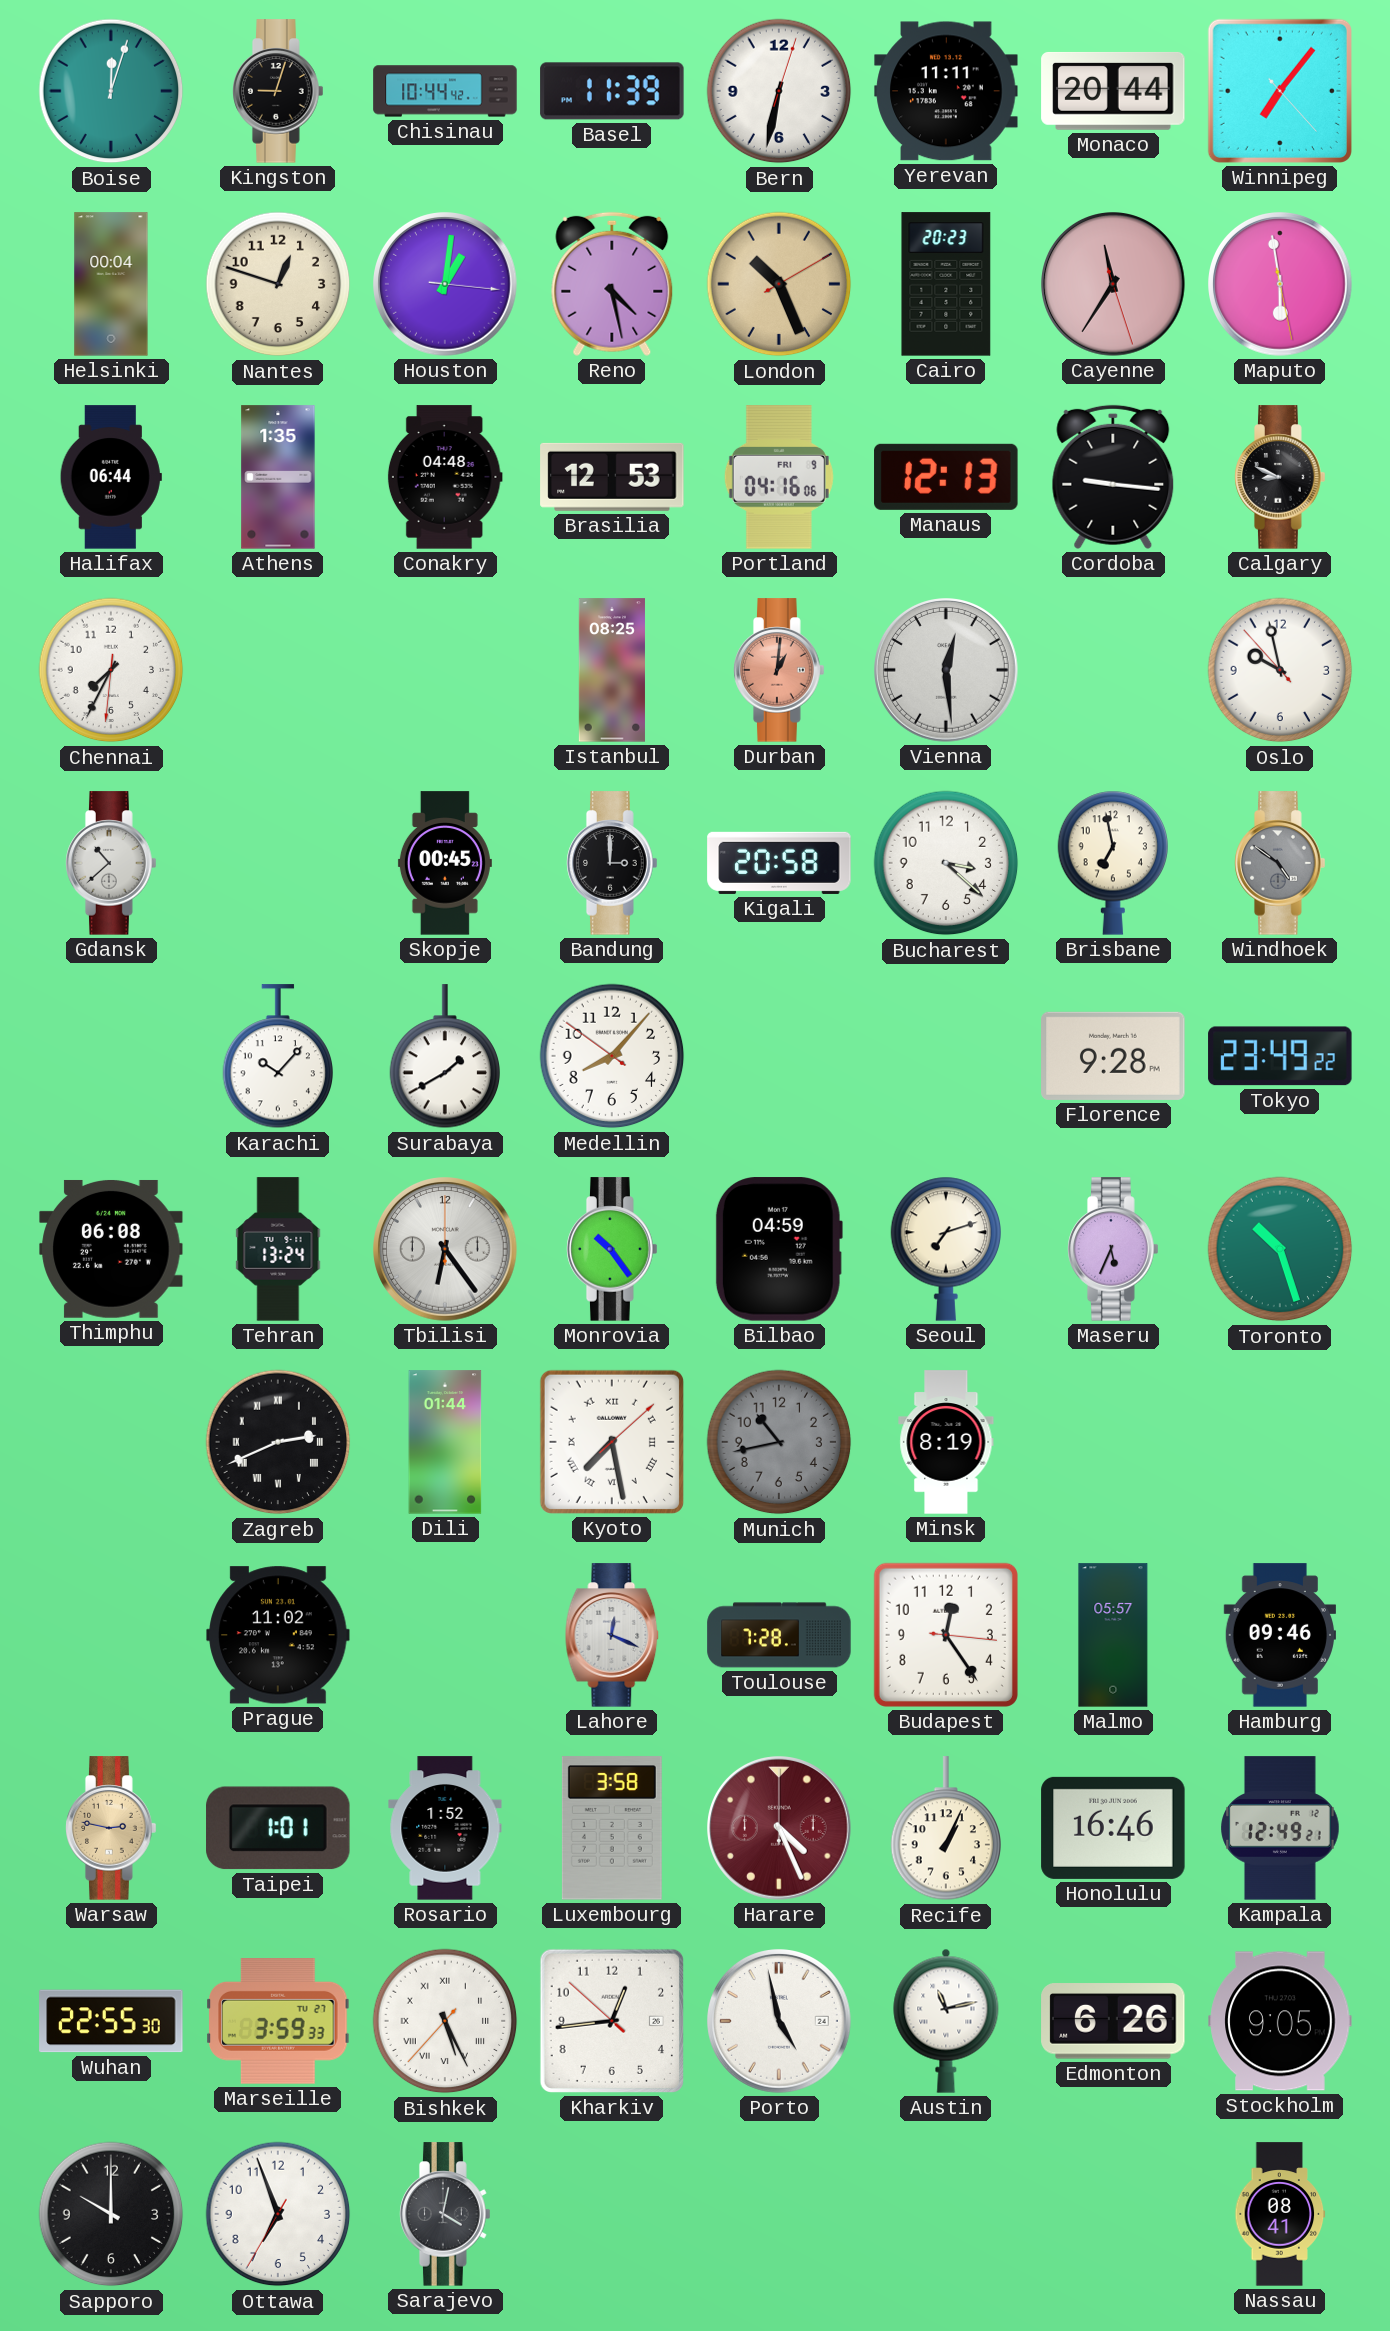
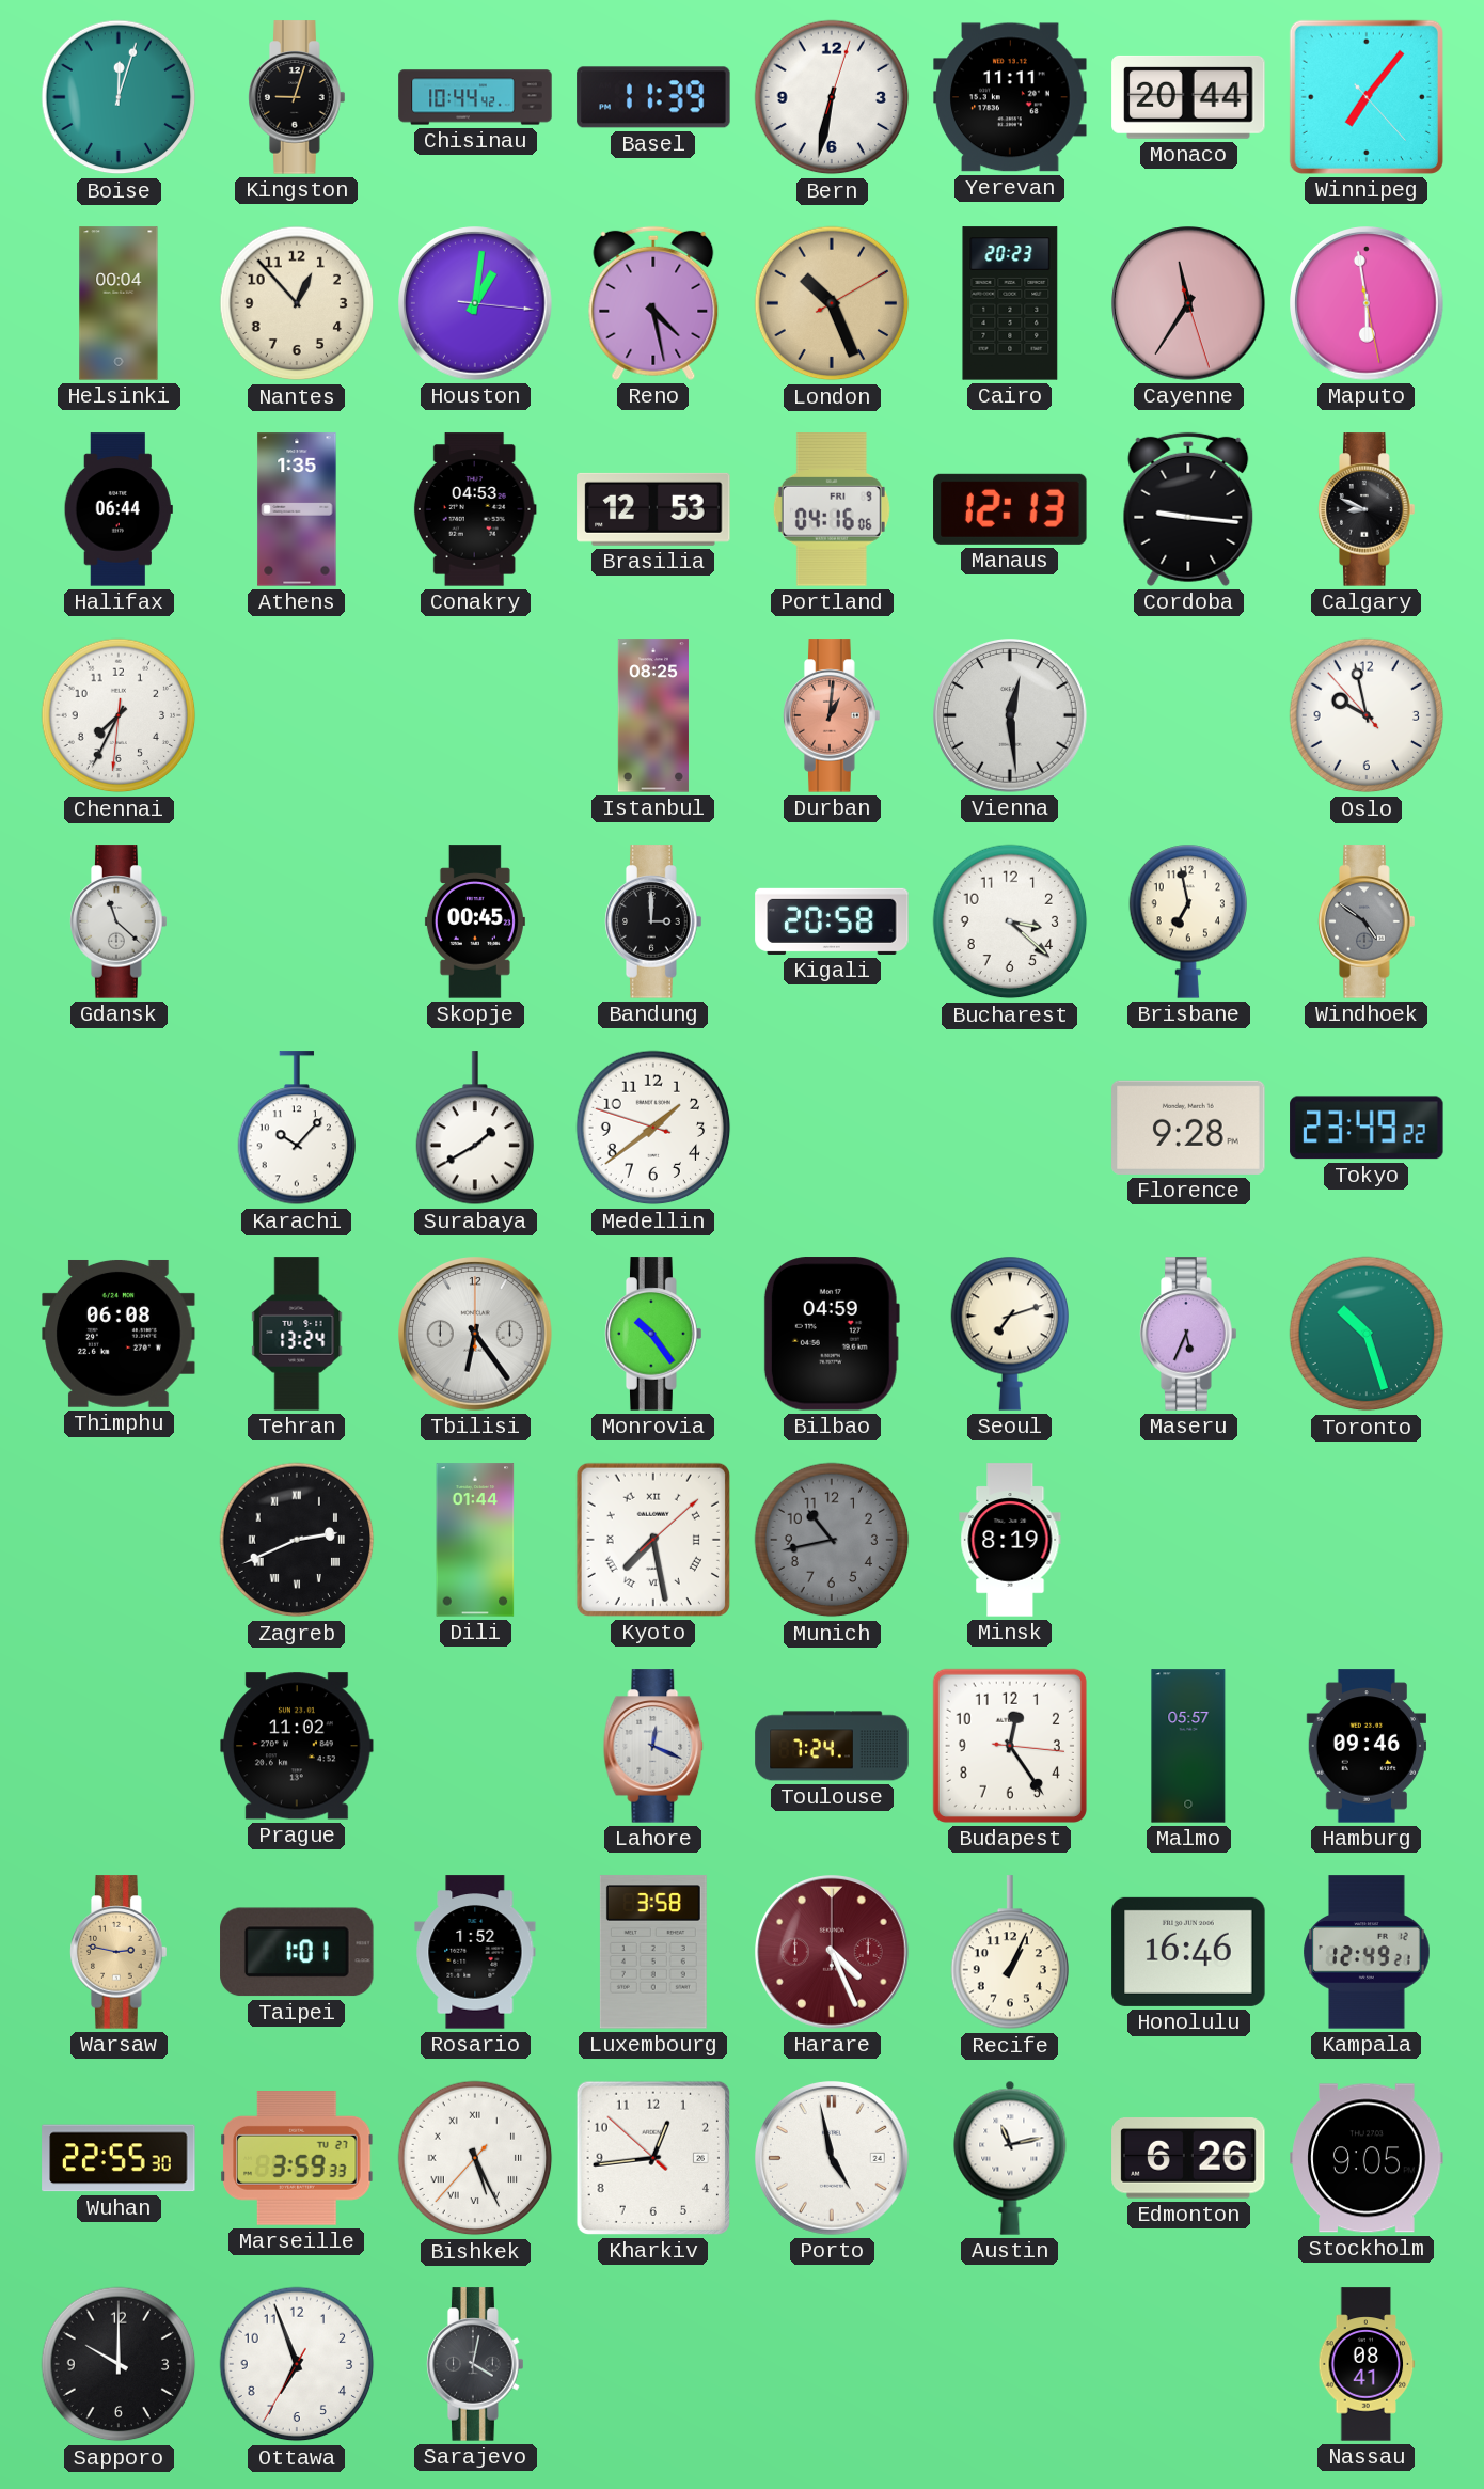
Nantes: 12:48 -> 12:53
Conakry: 04:48 -> 04:53
Gdansk: 10:38 -> 11:22
Medellin: 8:06 -> 1:38
Toulouse: 7:28 -> 7:24
